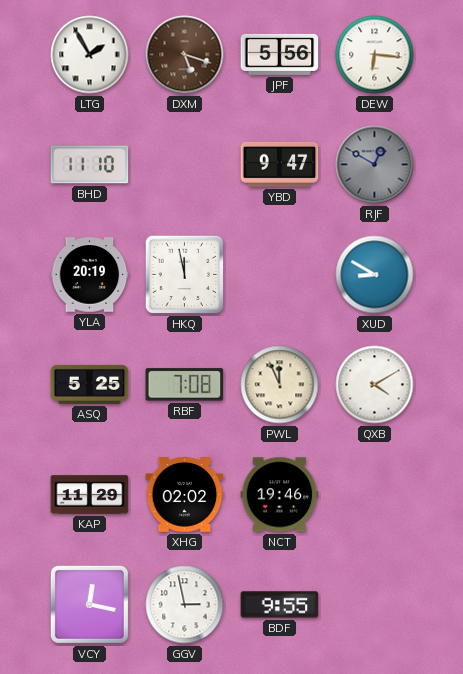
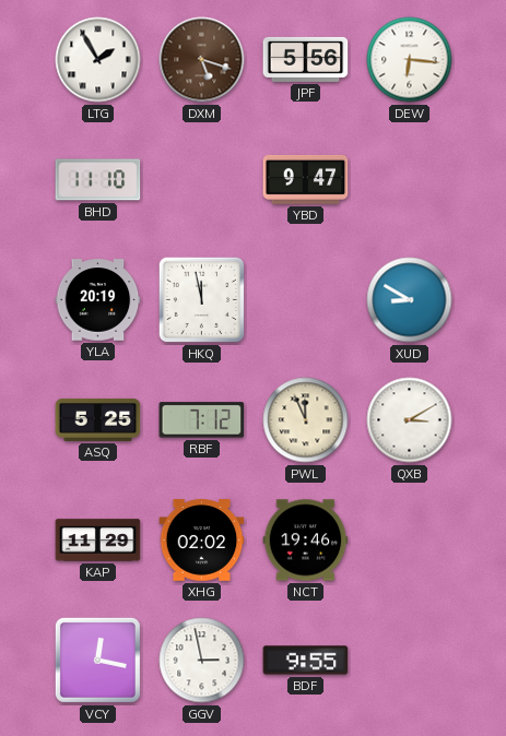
RJF: 12:50 -> none
RBF: 7:08 -> 7:12
QXB: 4:10 -> 3:10
